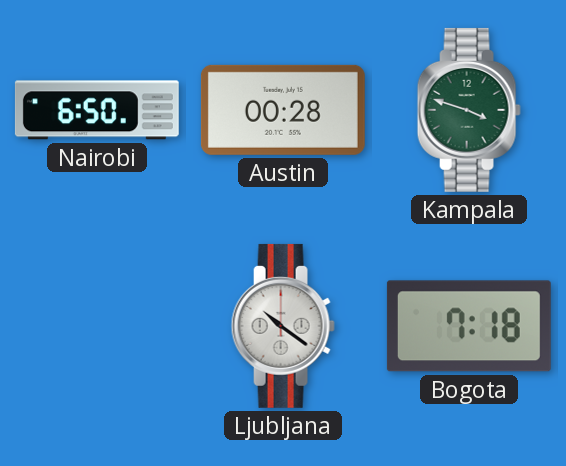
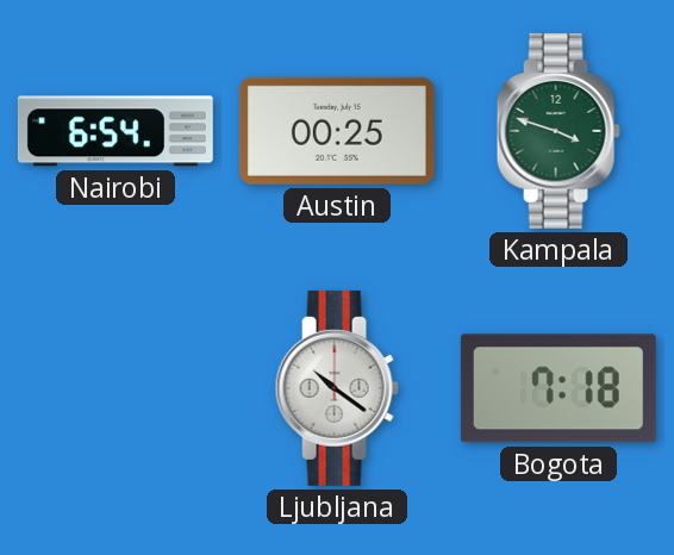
Nairobi: 6:50 -> 6:54
Austin: 00:28 -> 00:25
